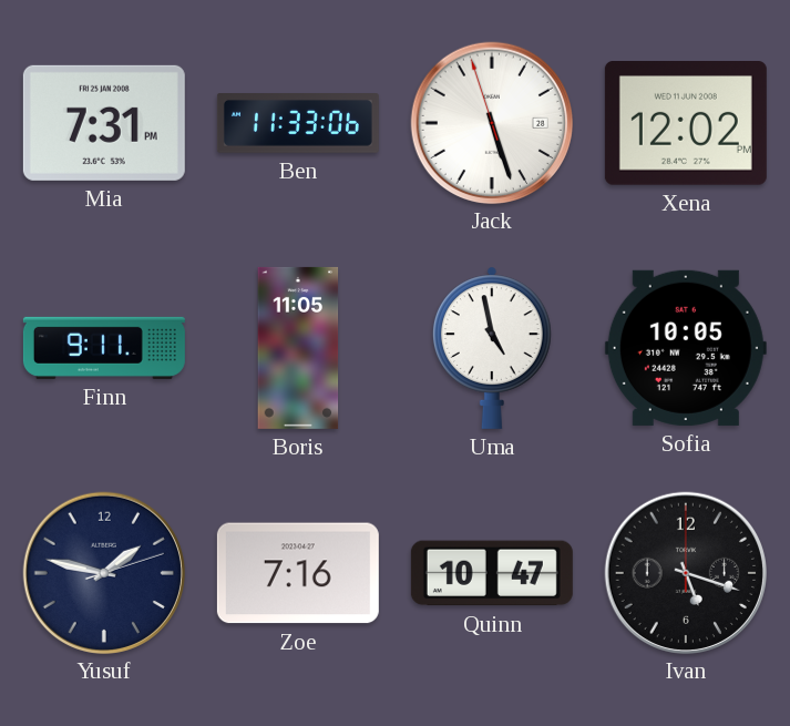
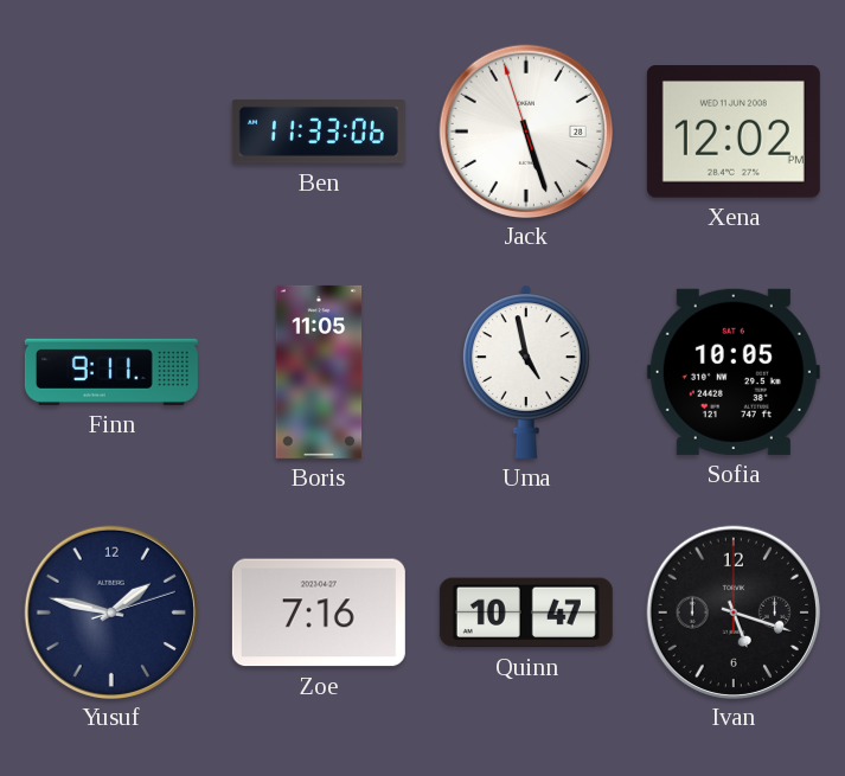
Mia: 7:31 -> none
